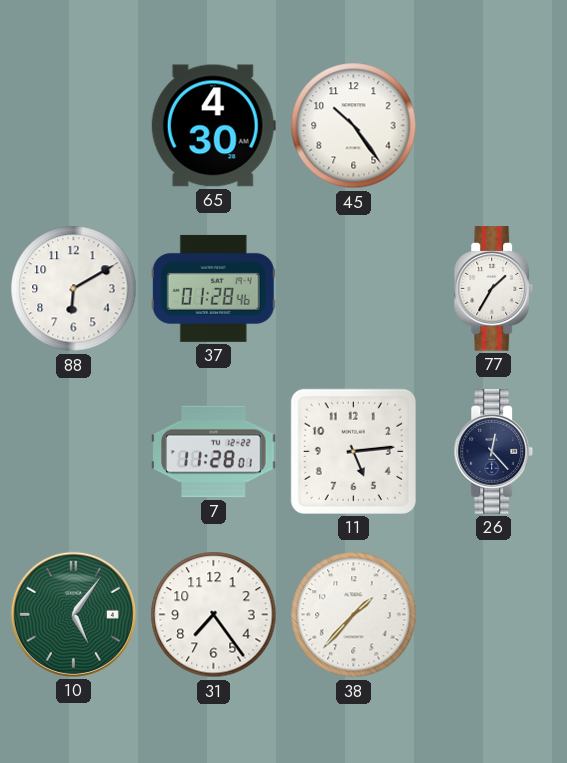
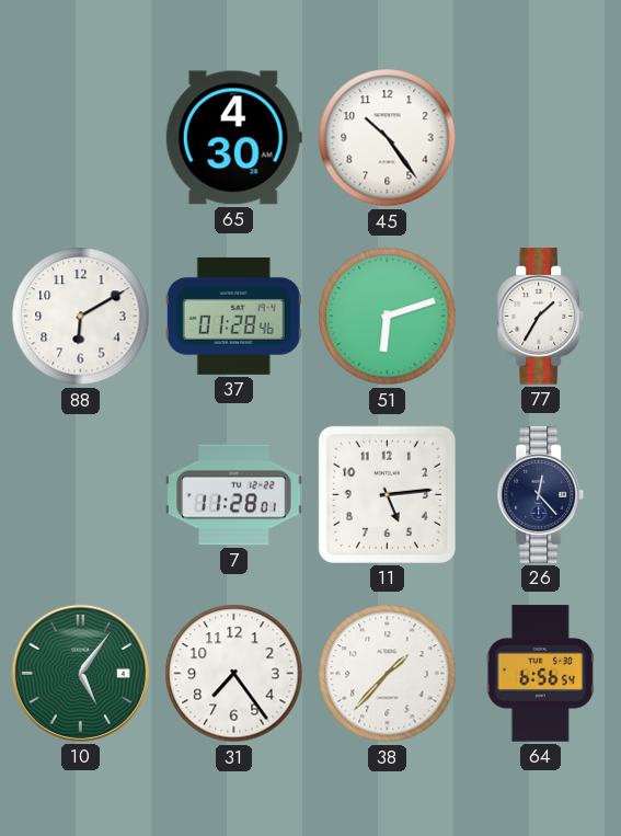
51: none -> 6:12
64: none -> 6:56
